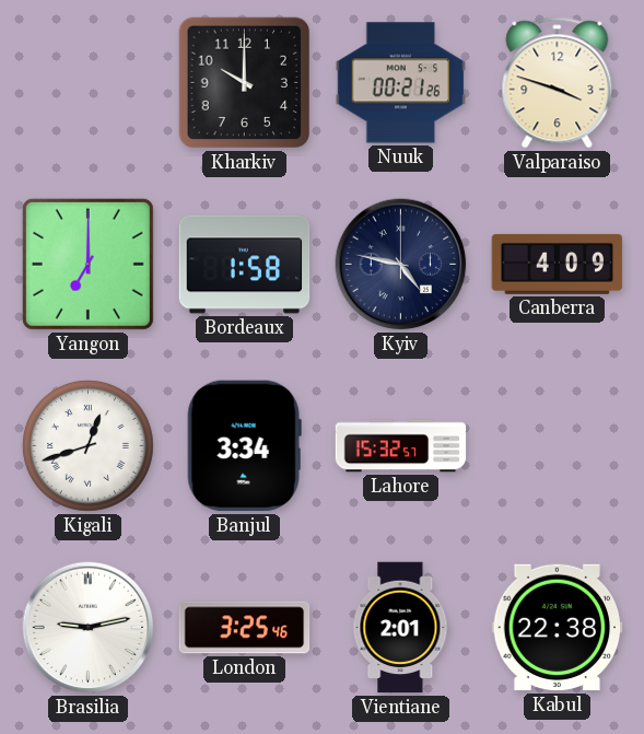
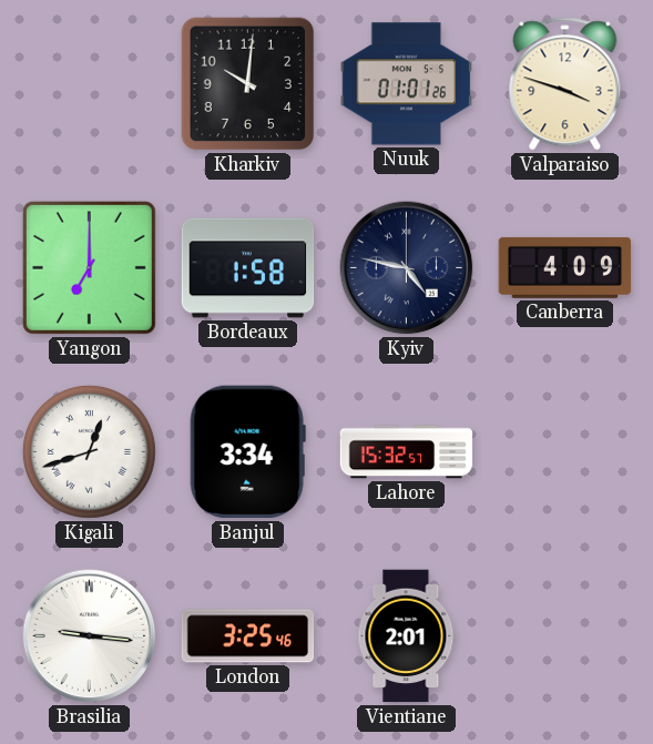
Kharkiv: 10:00 -> 10:01
Nuuk: 00:21 -> 01:01
Brasilia: 9:13 -> 9:16
Kabul: 22:38 -> none
